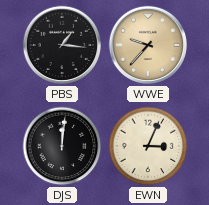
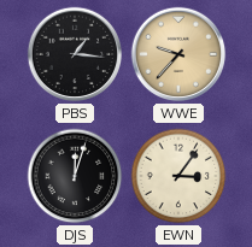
DJS: 12:01 -> 12:03
EWN: 3:04 -> 3:06
